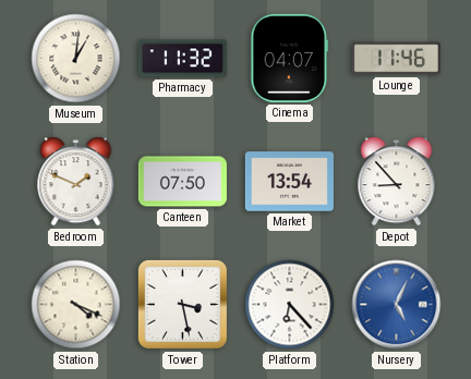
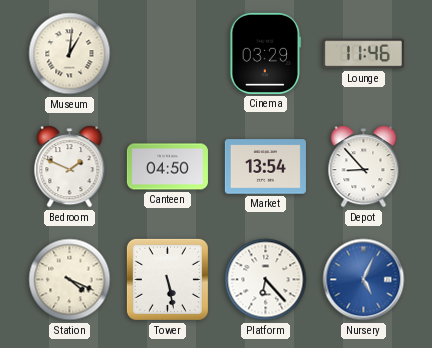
Pharmacy: 11:32 -> none
Cinema: 04:07 -> 03:29
Canteen: 07:50 -> 04:50
Tower: 3:28 -> 5:28
